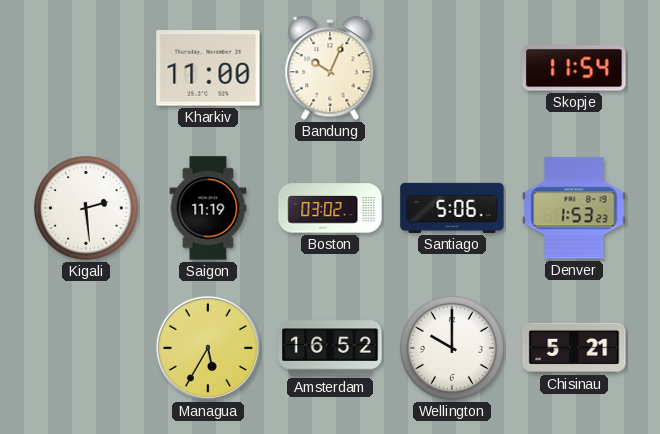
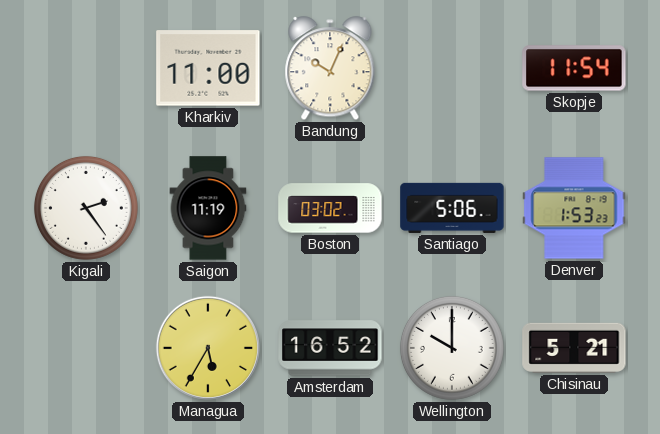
Kigali: 2:29 -> 2:24
